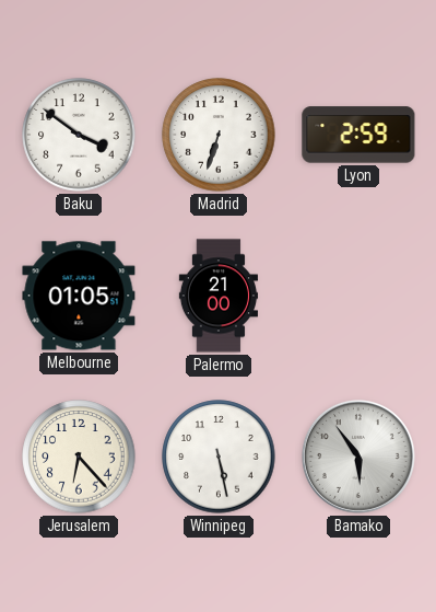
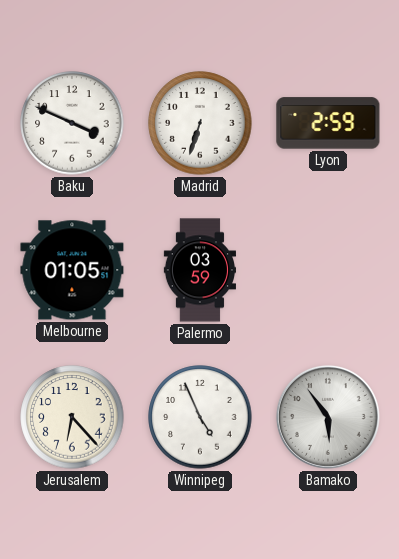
Baku: 3:51 -> 3:49
Palermo: 21:00 -> 03:59
Winnipeg: 5:28 -> 4:56
